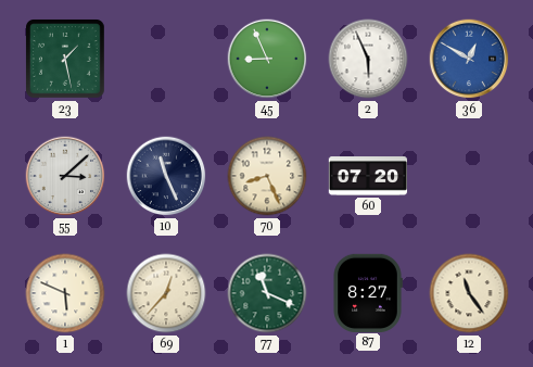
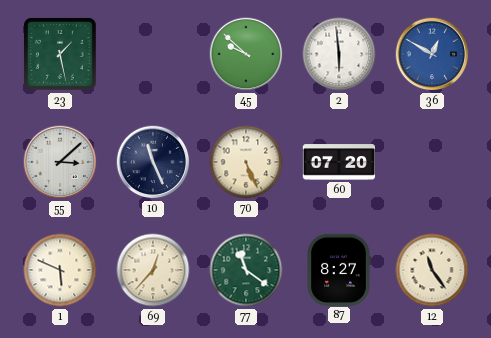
45: 8:56 -> 9:52
2: 5:56 -> 5:59
70: 8:26 -> 5:26
77: 11:19 -> 11:21
